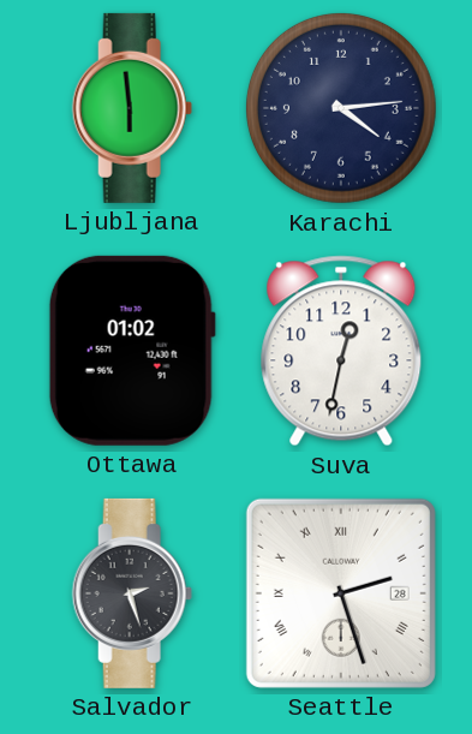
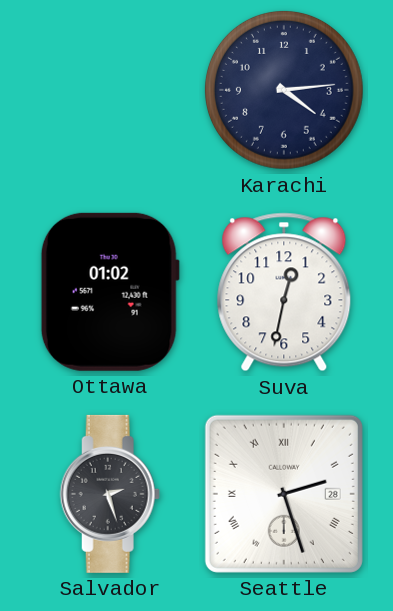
Ljubljana: 5:59 -> none
